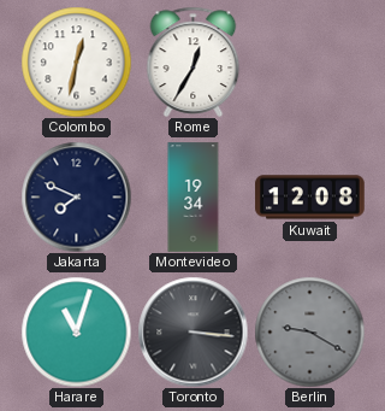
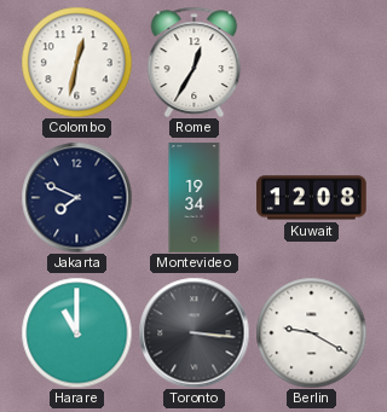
Harare: 11:03 -> 11:00
Berlin dial: grey -> white
